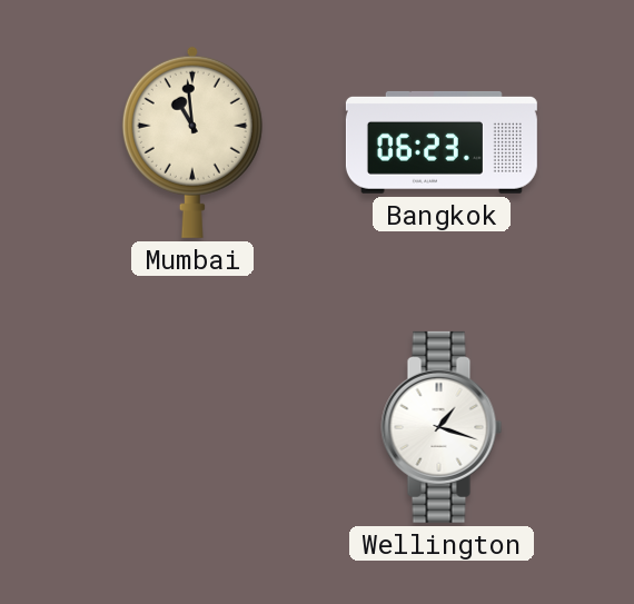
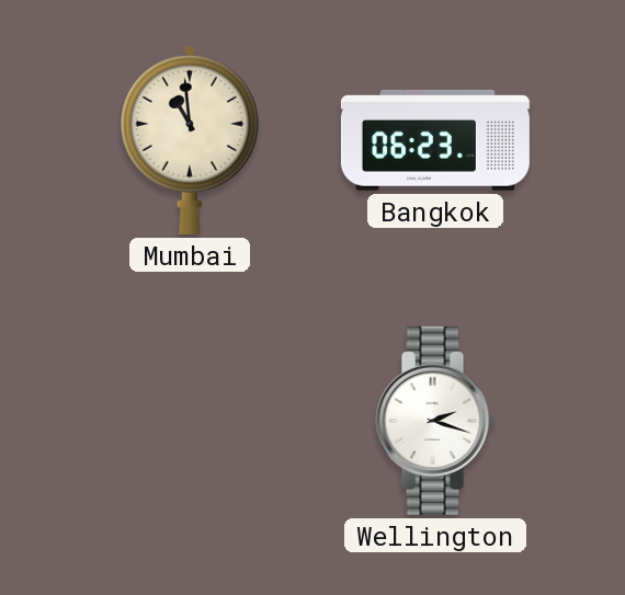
Wellington: 1:18 -> 2:18
